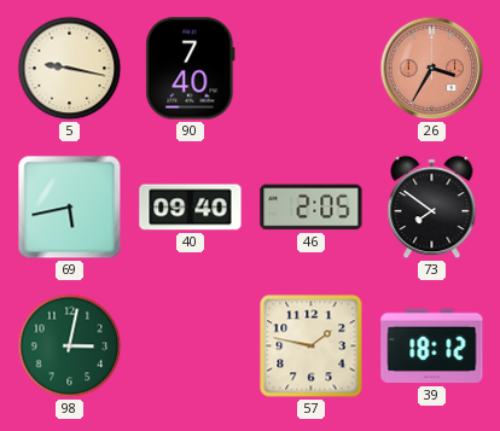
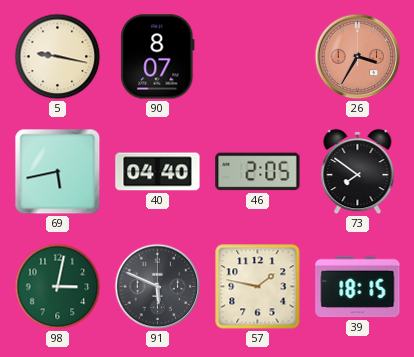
90: 7:40 -> 8:07
40: 09:40 -> 04:40
91: none -> 5:49
39: 18:12 -> 18:15
